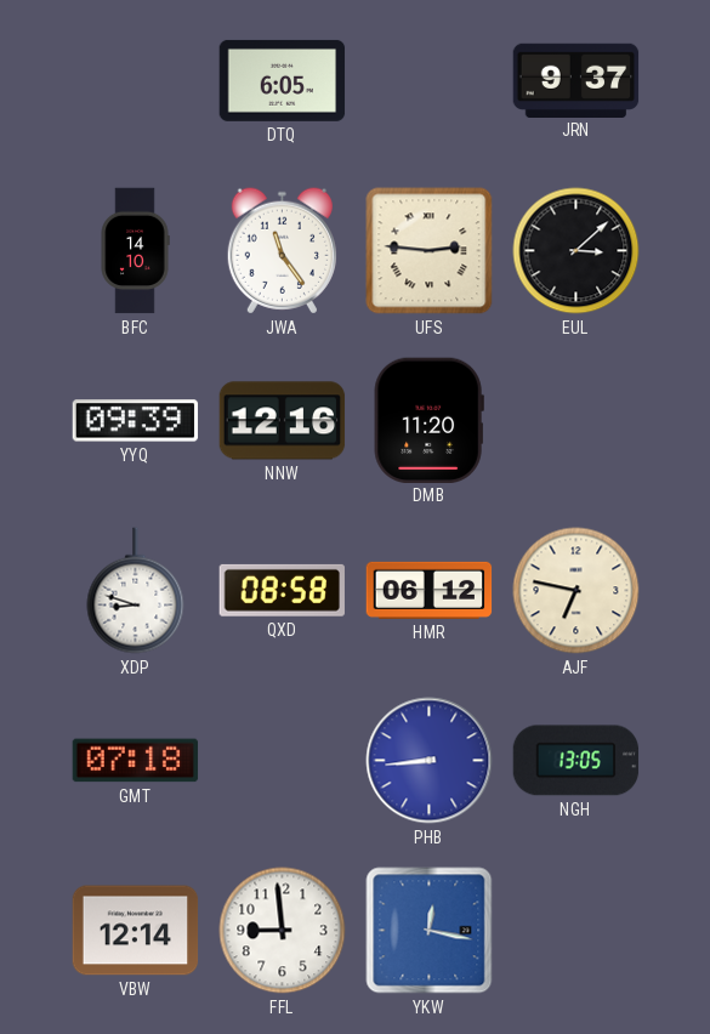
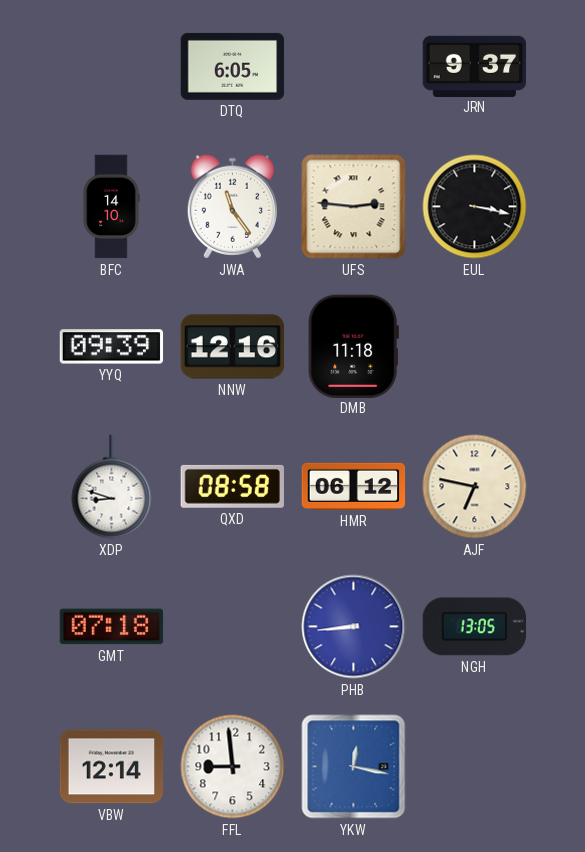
EUL: 3:08 -> 3:17
DMB: 11:20 -> 11:18
